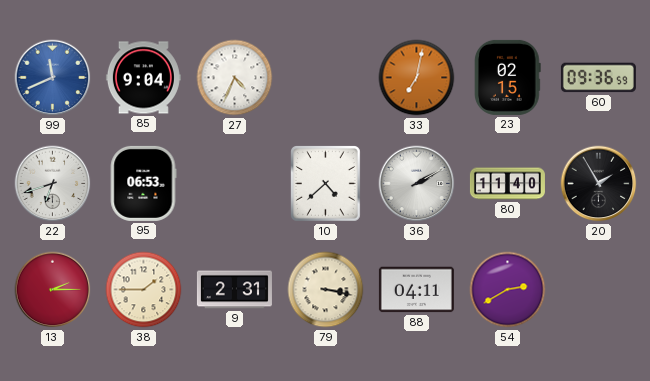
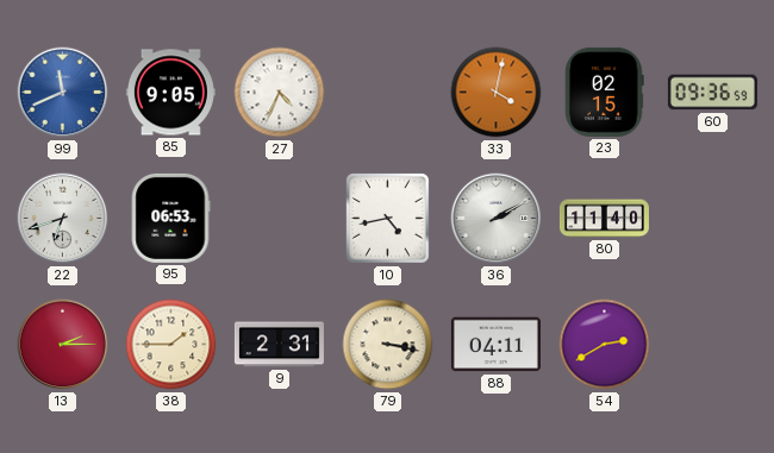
85: 9:04 -> 9:05
33: 7:02 -> 4:02
10: 4:38 -> 4:43
20: 1:55 -> none
